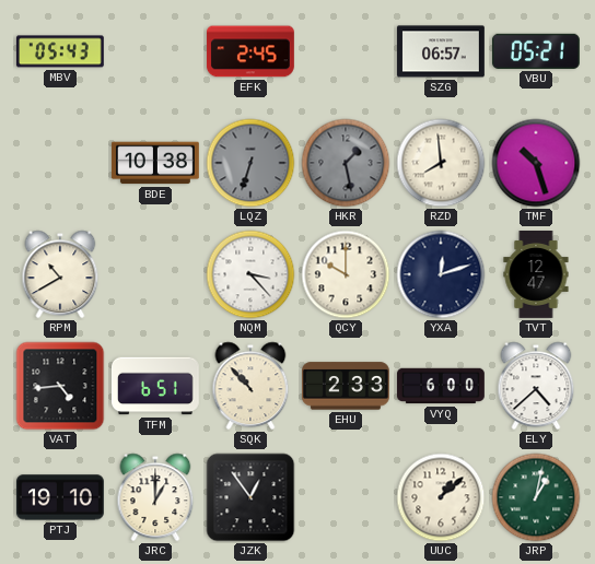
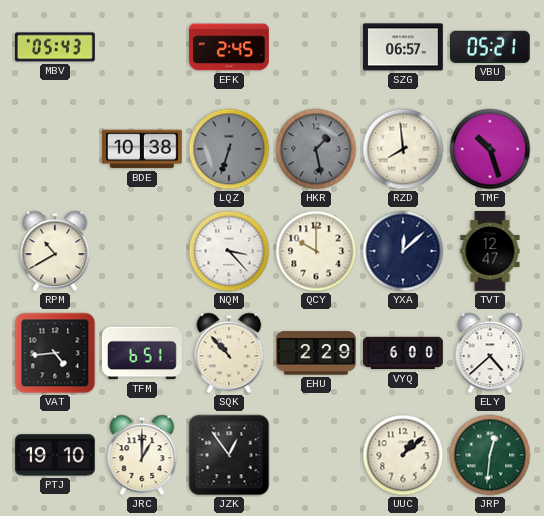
YXA: 12:12 -> 12:08
EHU: 2:33 -> 2:29
JRP: 1:02 -> 12:31
